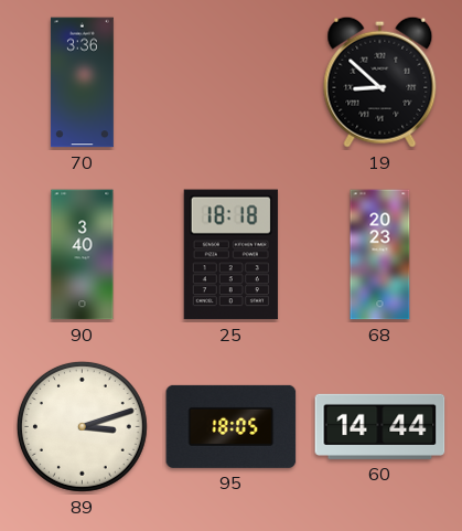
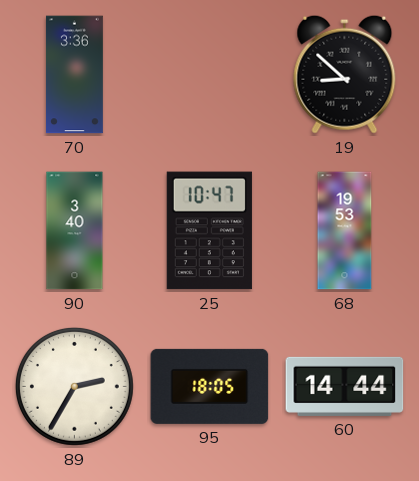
25: 18:18 -> 10:47
68: 20:23 -> 19:53
89: 3:12 -> 2:35
